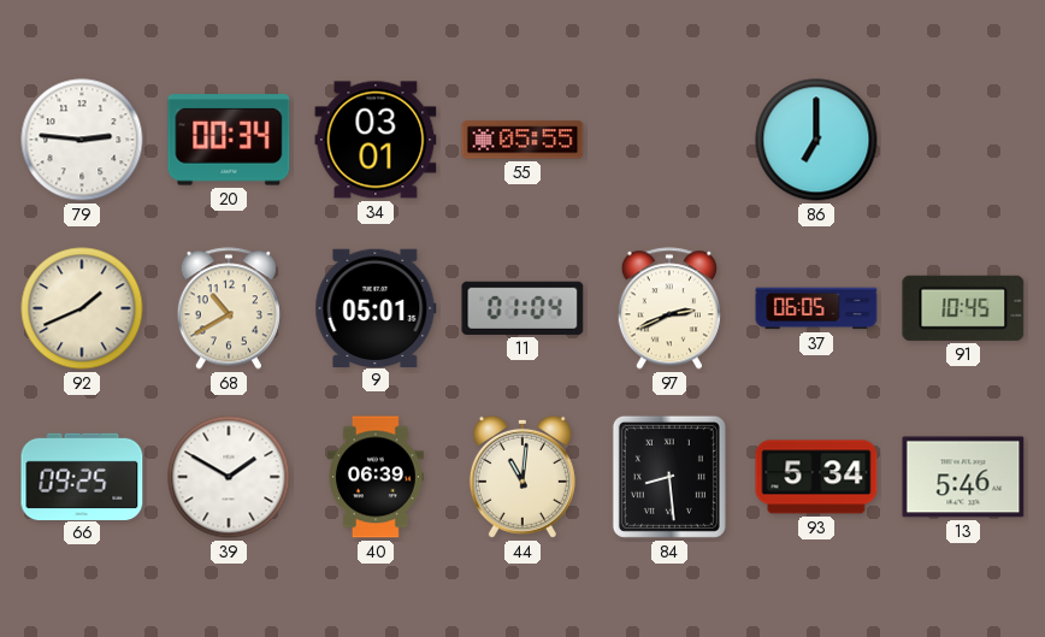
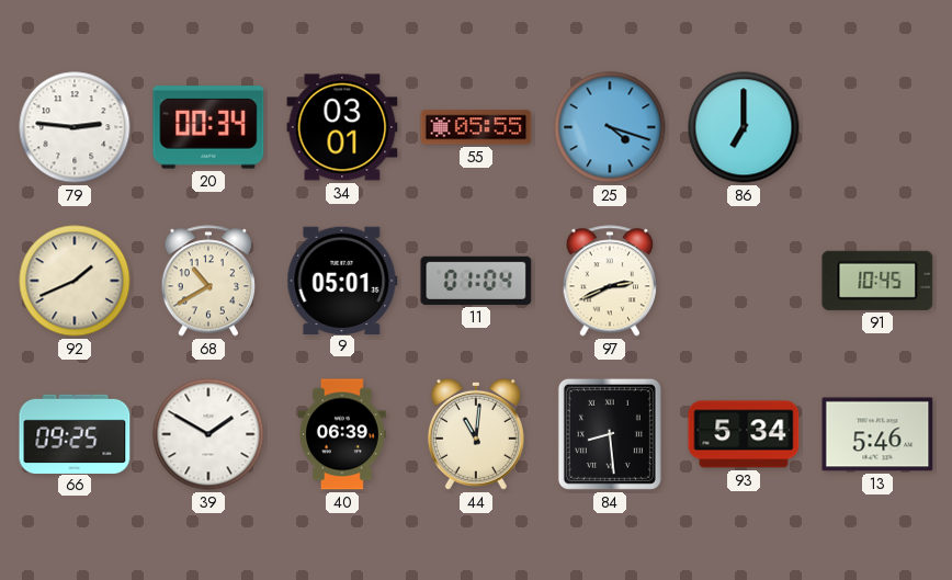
25: none -> 4:18
37: 06:05 -> none
